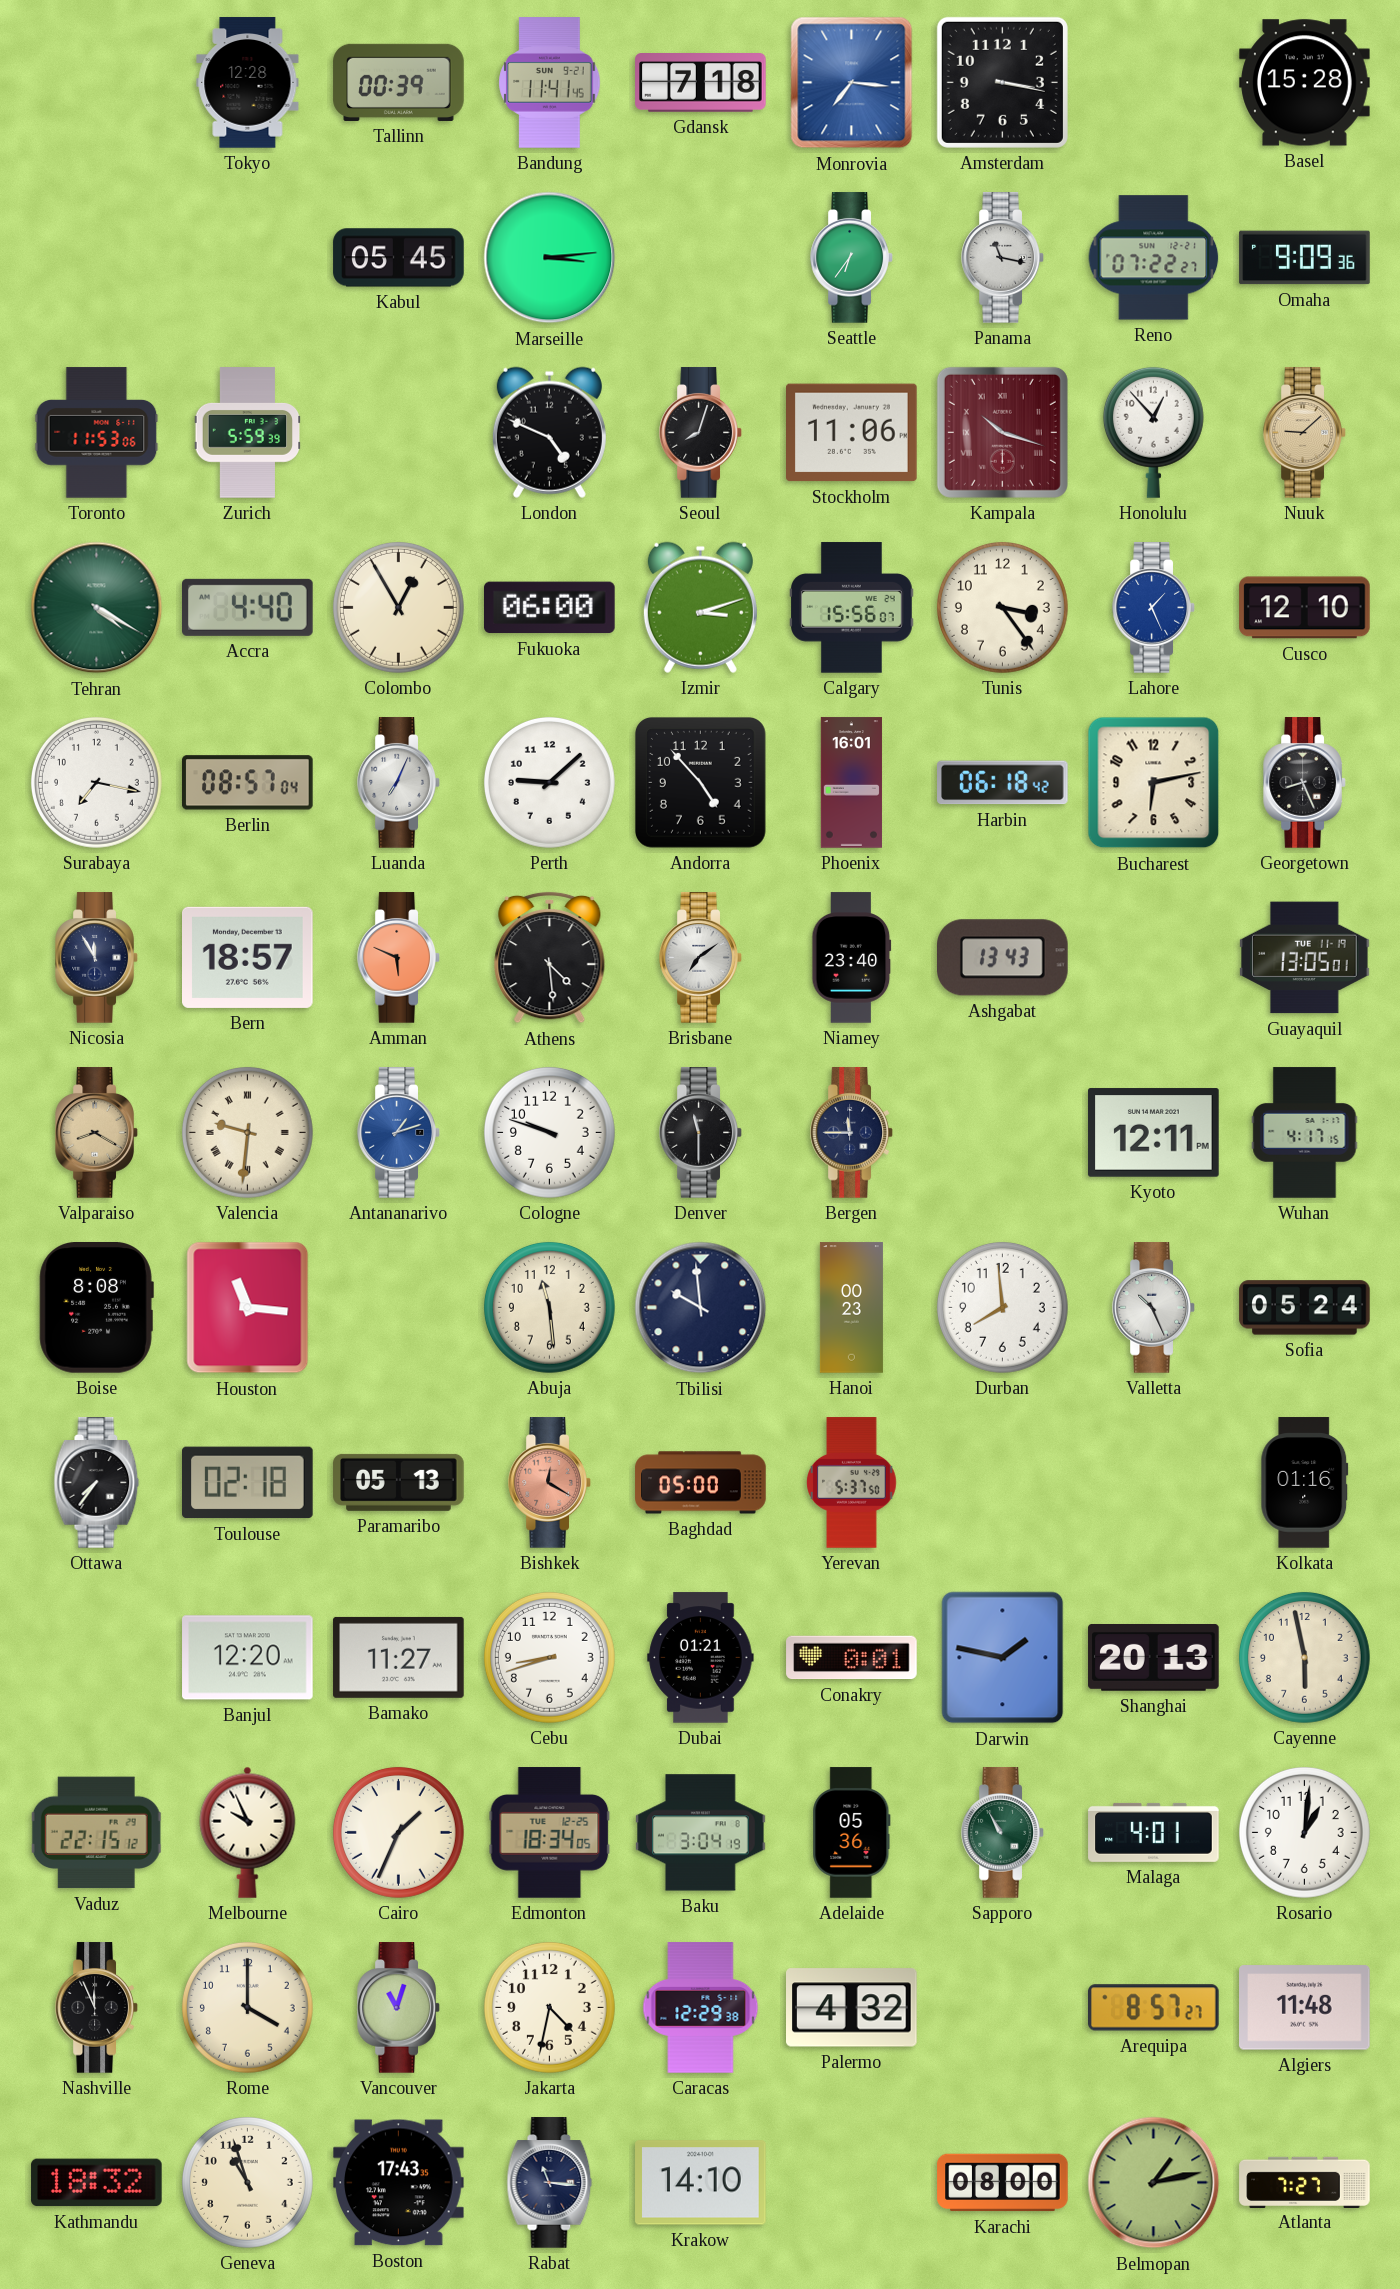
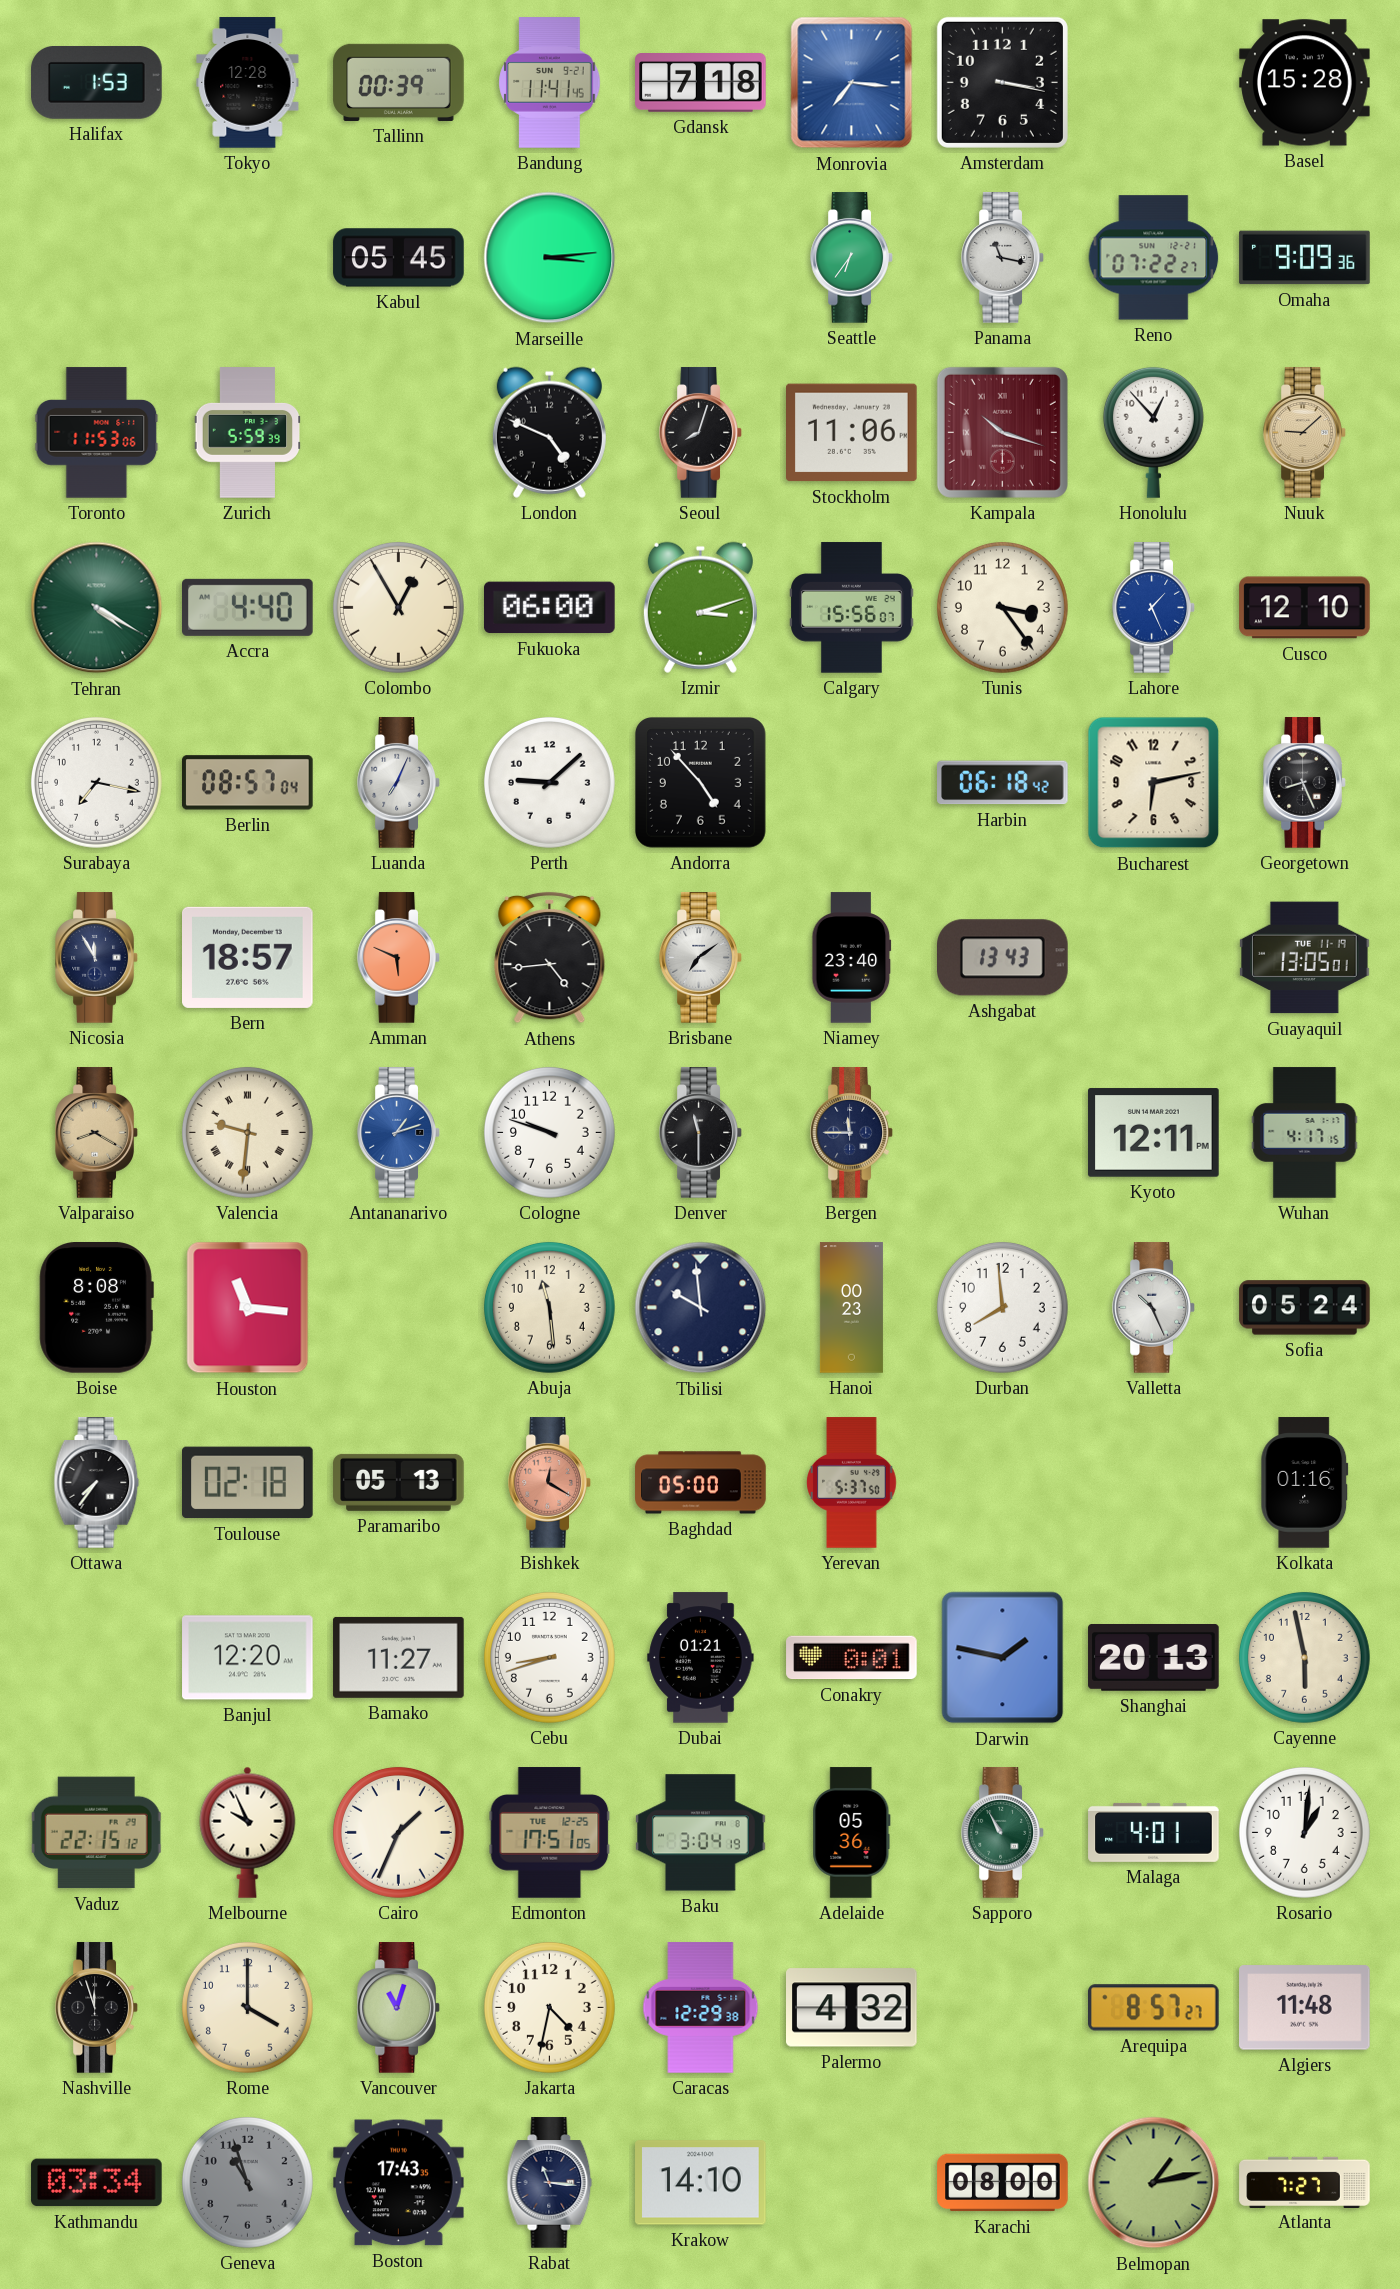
Halifax: none -> 1:53
Phoenix: 16:01 -> none
Athens: 4:29 -> 4:44
Edmonton: 18:34 -> 17:51
Nashville: 11:56 -> 11:57
Kathmandu: 18:32 -> 03:34
Geneva dial: cream -> grey
